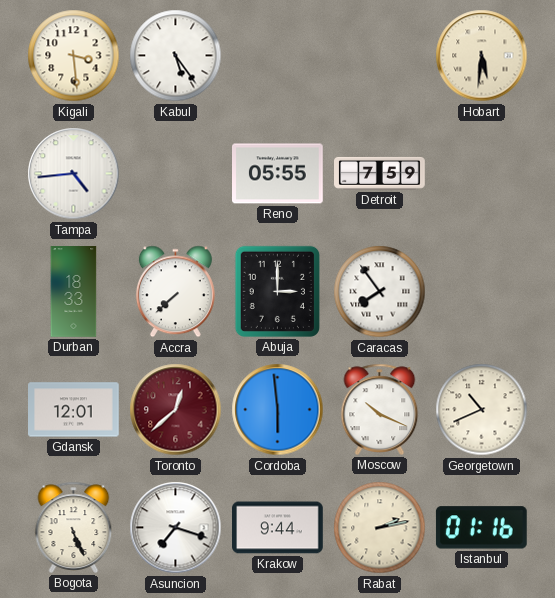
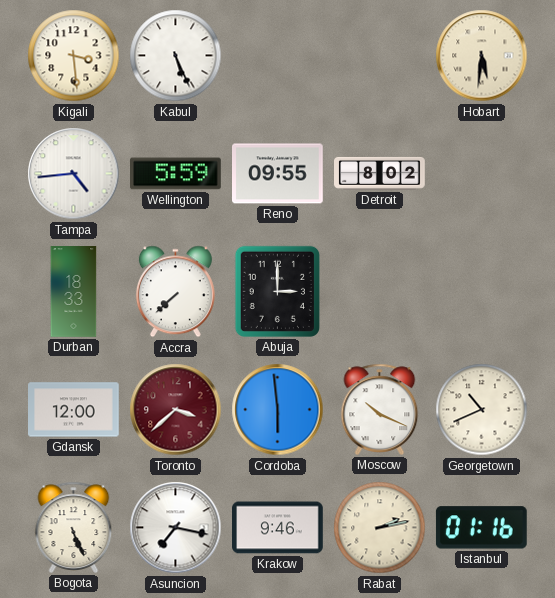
Kabul: 5:24 -> 5:26
Wellington: none -> 5:59
Reno: 05:55 -> 09:55
Detroit: 7:59 -> 8:02
Caracas: 7:54 -> none
Gdansk: 12:01 -> 12:00
Toronto: 12:38 -> 3:38
Asuncion: 7:18 -> 7:17
Krakow: 9:44 -> 9:46
